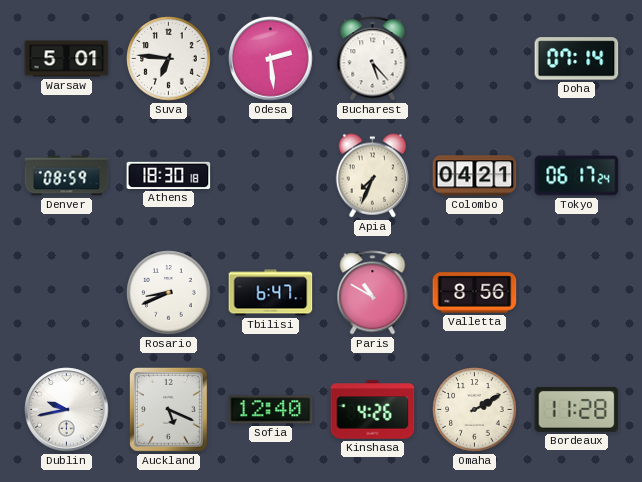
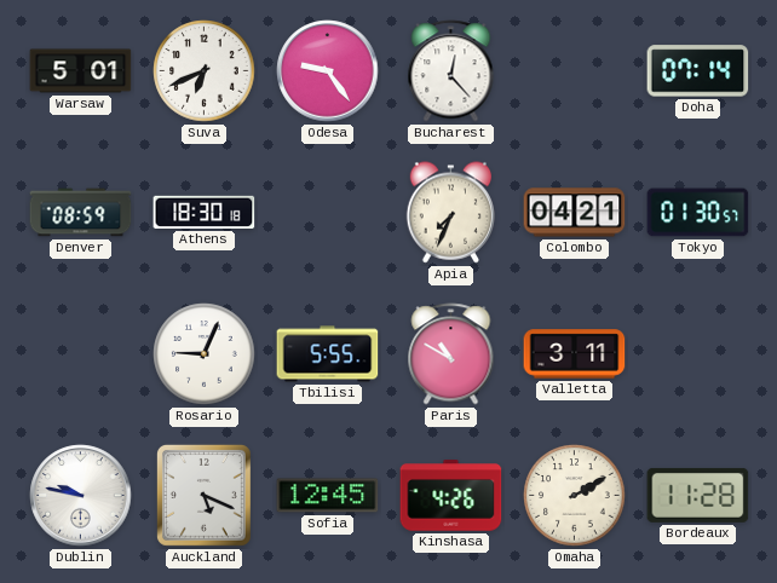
Suva: 6:46 -> 6:41
Odesa: 2:29 -> 9:24
Bucharest: 5:23 -> 12:23
Tokyo: 06:17 -> 01:30
Rosario: 8:41 -> 9:04
Tbilisi: 6:47 -> 5:55
Valletta: 8:56 -> 3:11
Dublin: 9:43 -> 9:47
Sofia: 12:40 -> 12:45
